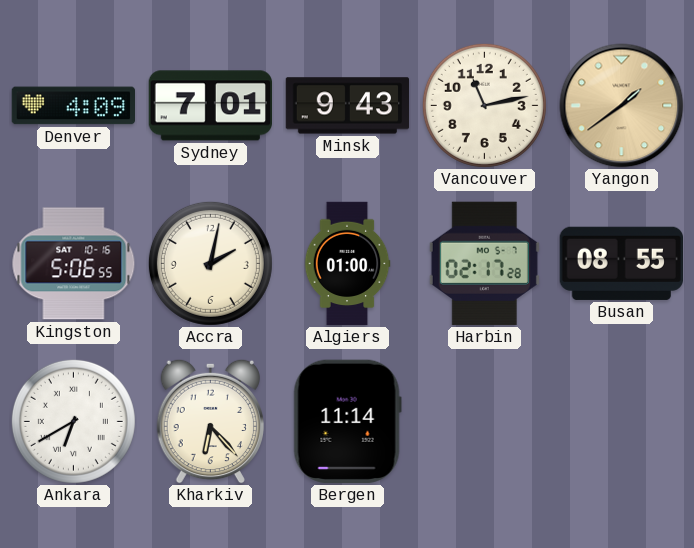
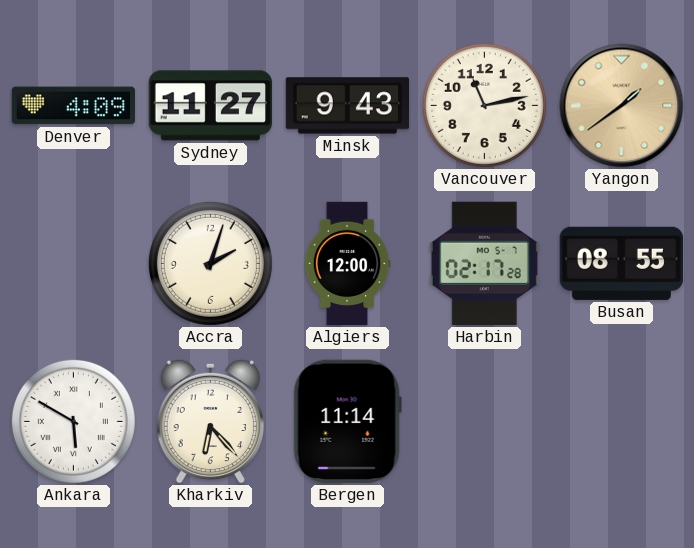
Sydney: 7:01 -> 11:27
Kingston: 5:06 -> none
Accra: 2:02 -> 2:03
Algiers: 01:00 -> 12:00
Ankara: 6:40 -> 5:50
